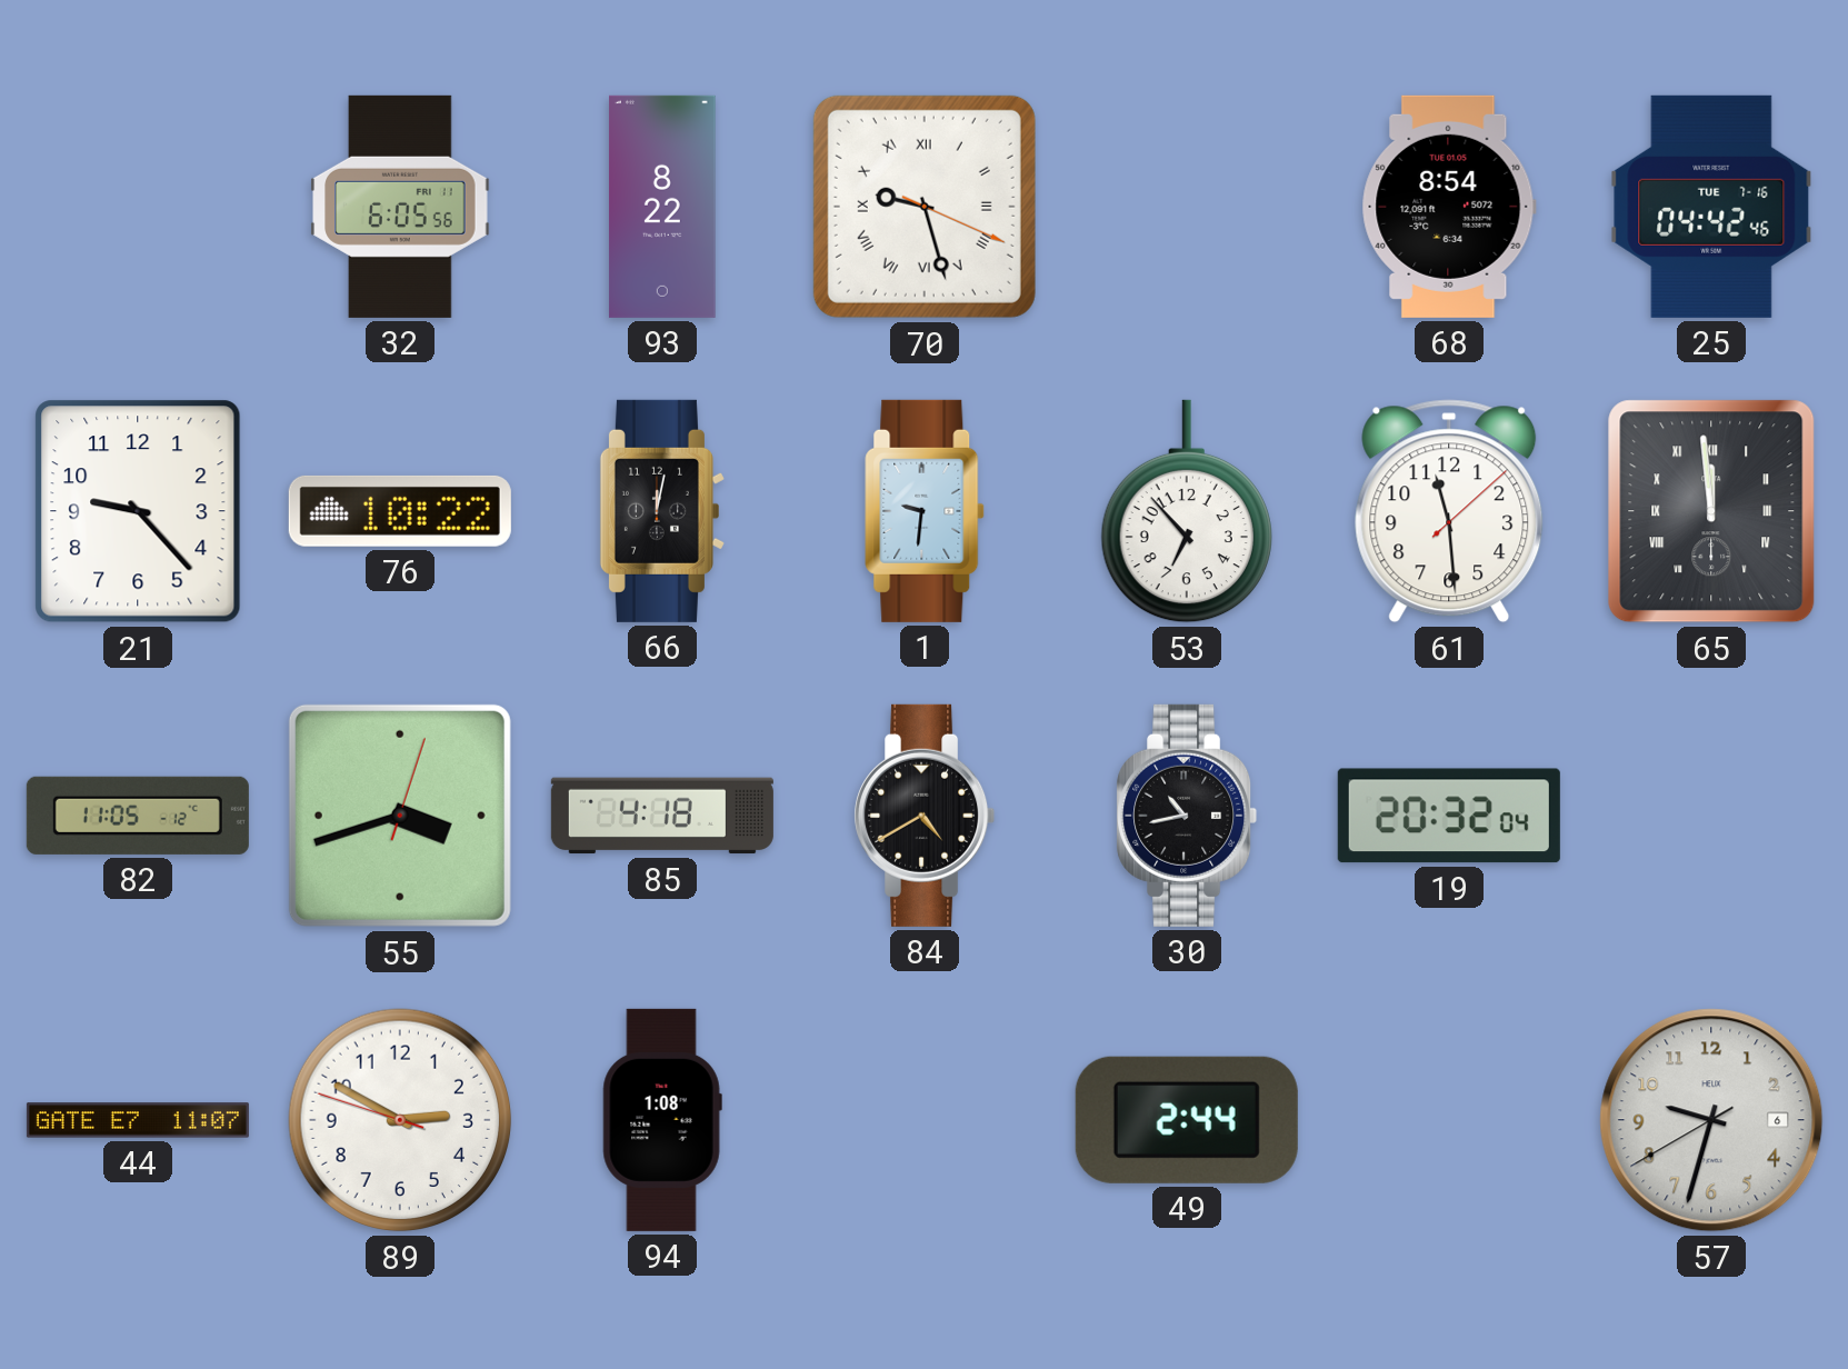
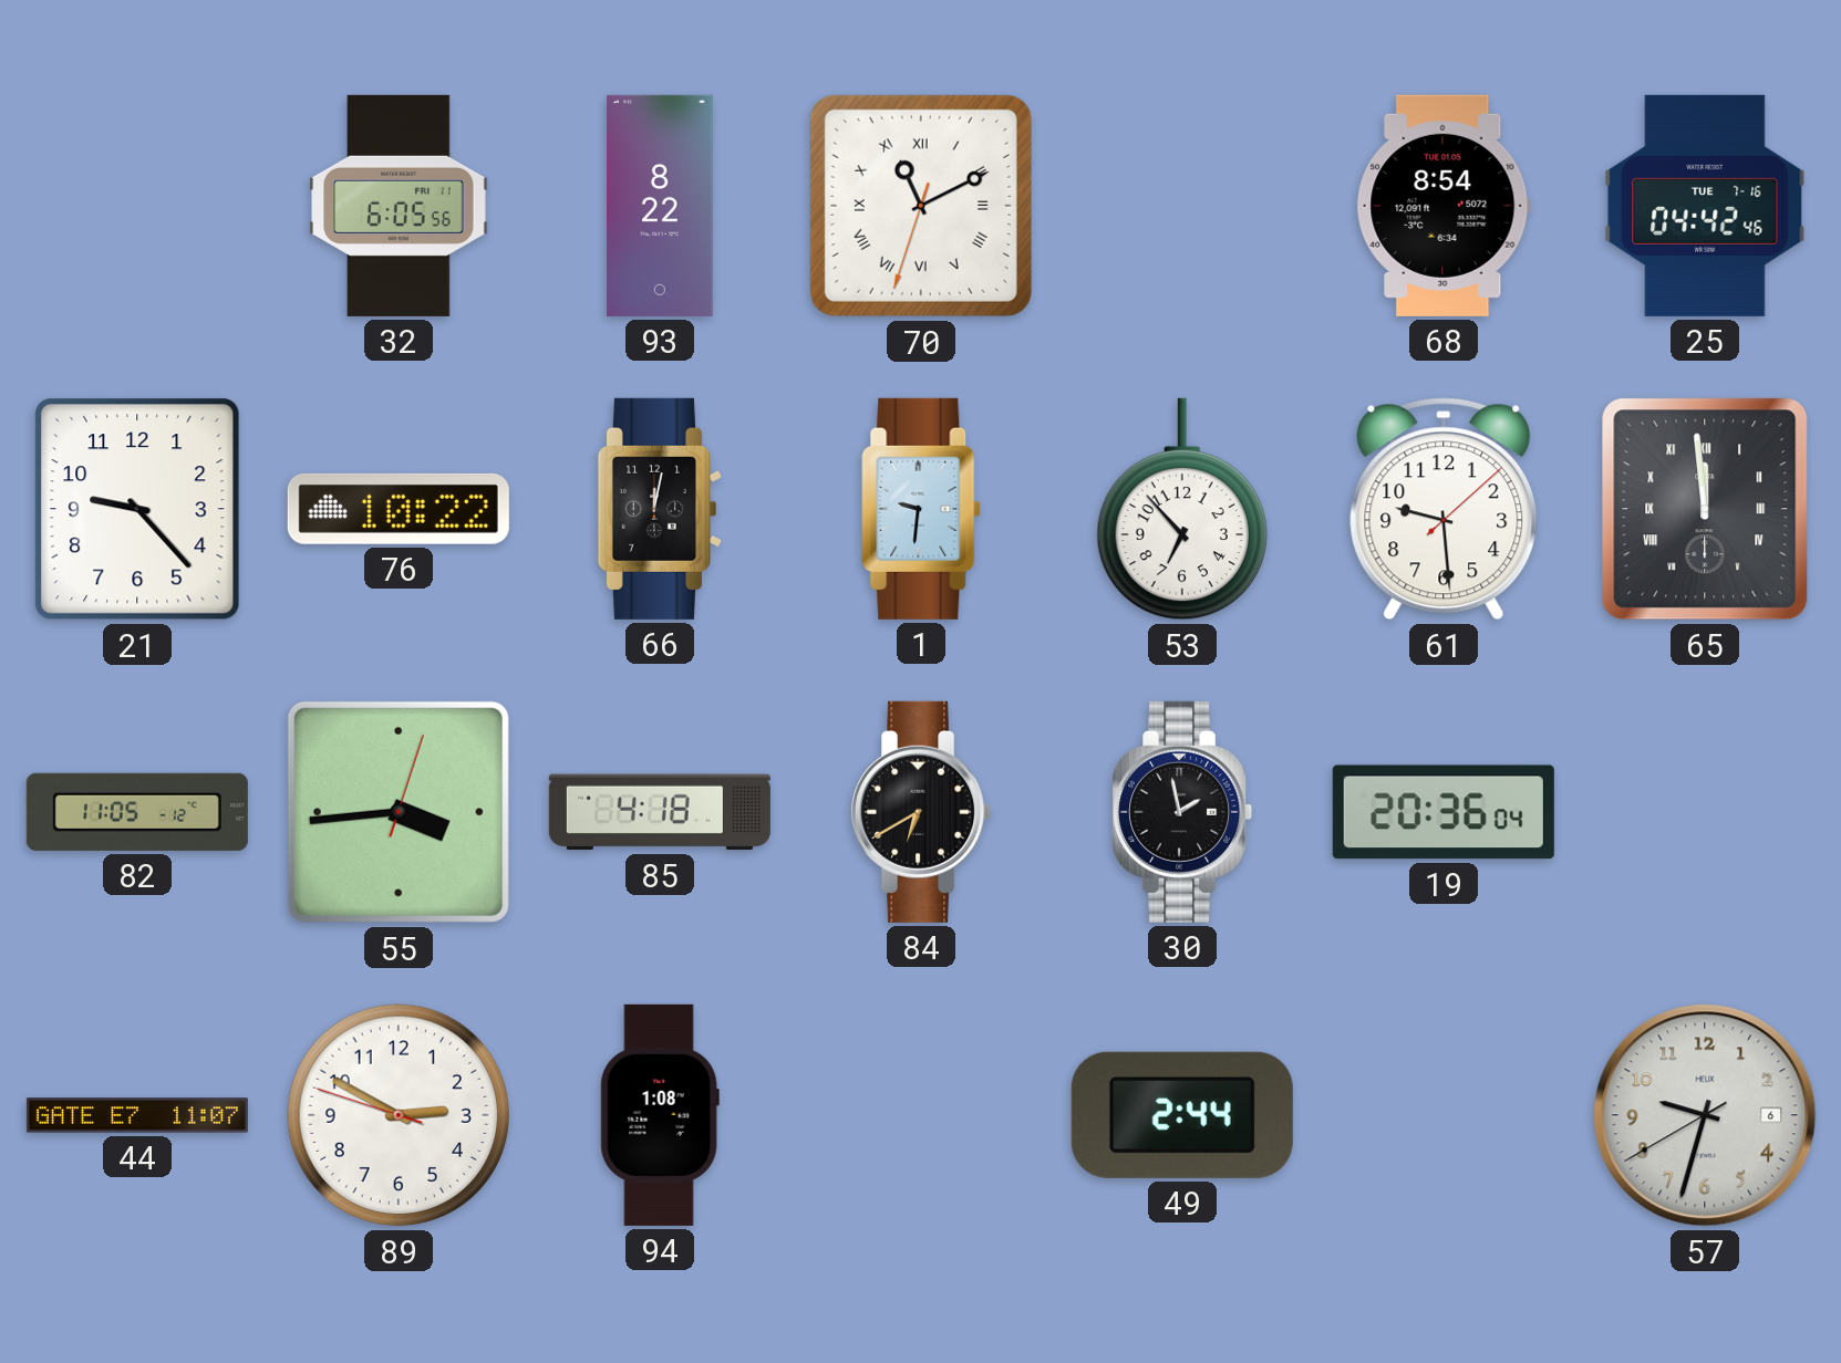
70: 9:27 -> 11:10
61: 11:29 -> 9:29
55: 3:42 -> 3:44
84: 4:40 -> 6:40
30: 10:43 -> 1:58
19: 20:32 -> 20:36
